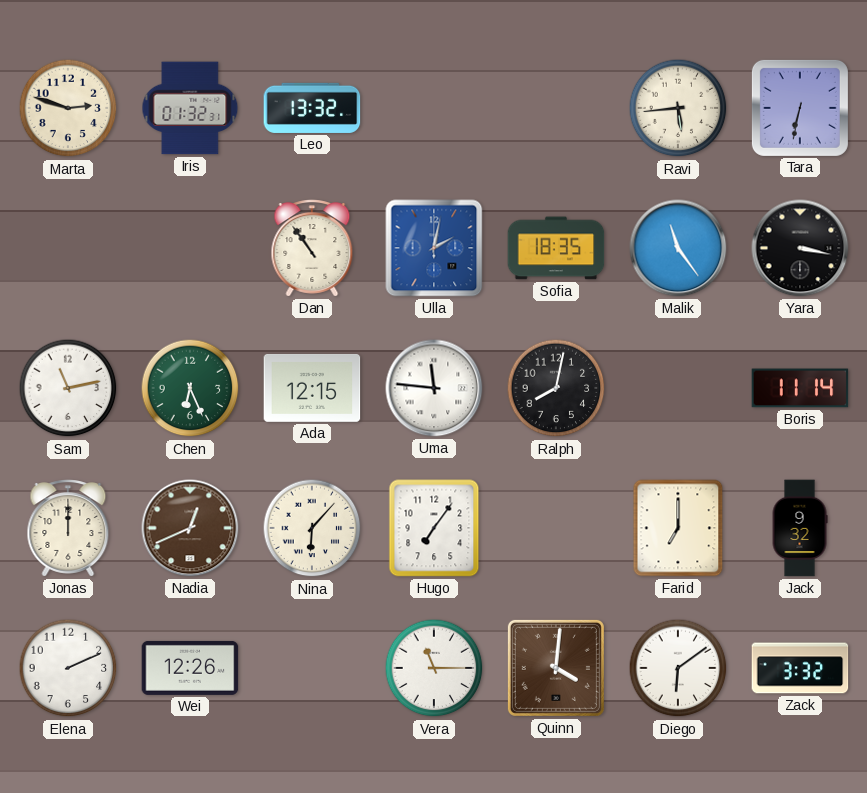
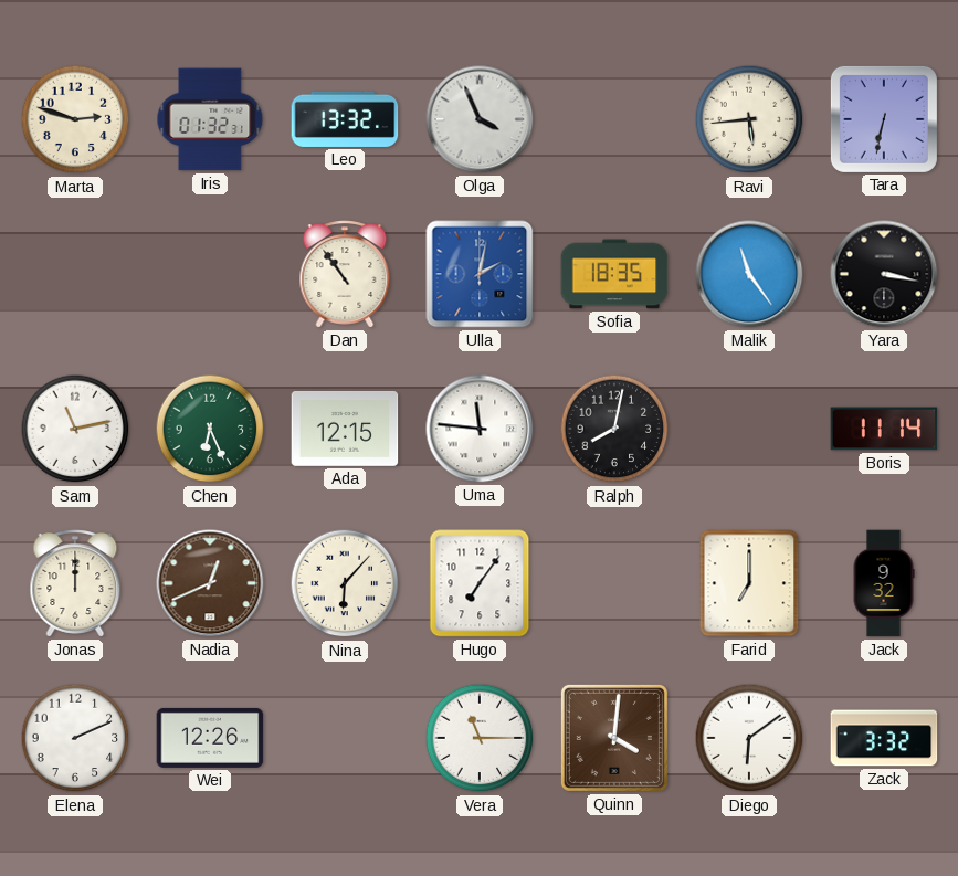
Olga: none -> 3:56
